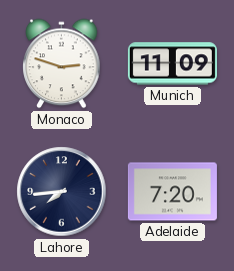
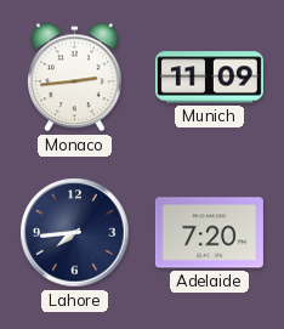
Monaco: 2:48 -> 2:44
